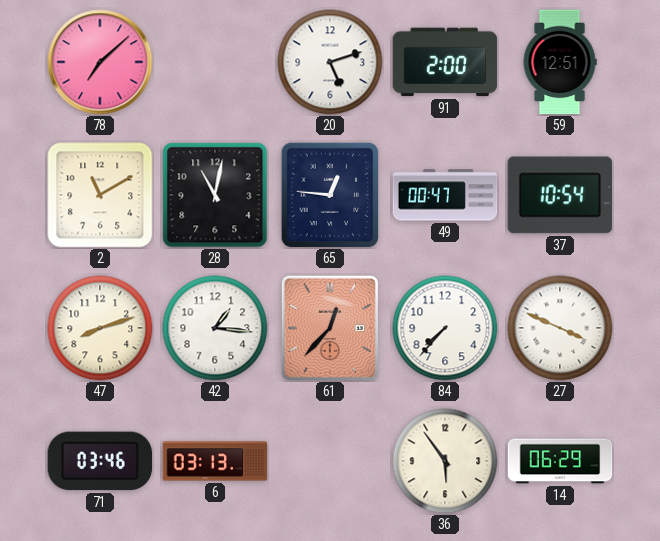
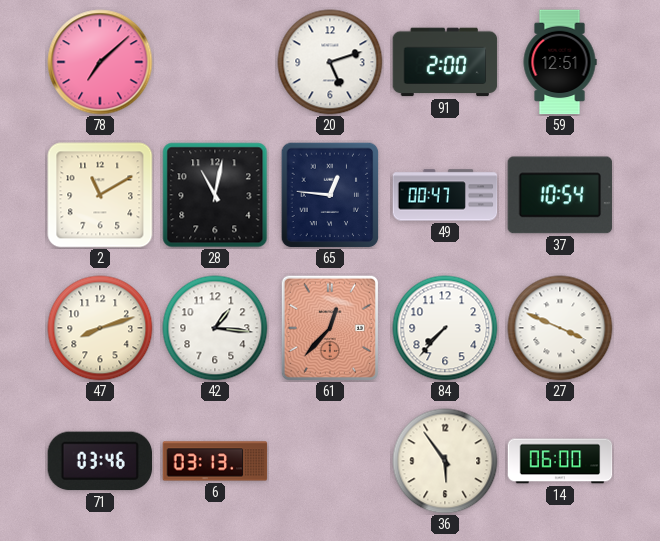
14: 06:29 -> 06:00
